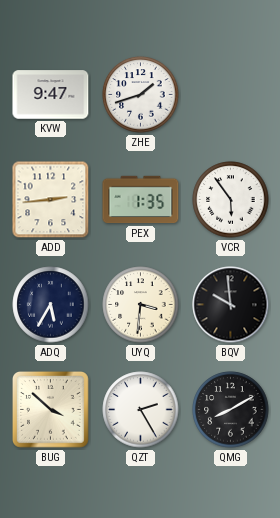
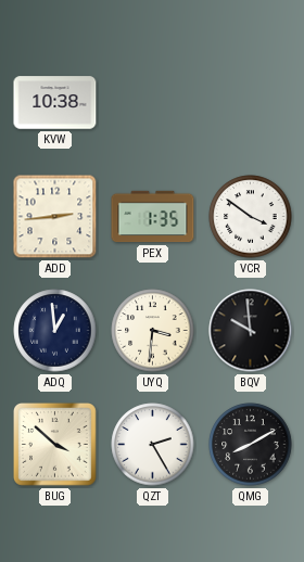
KVW: 9:47 -> 10:38
ZHE: 1:42 -> none
VCR: 5:54 -> 3:51
ADQ: 5:35 -> 12:59
